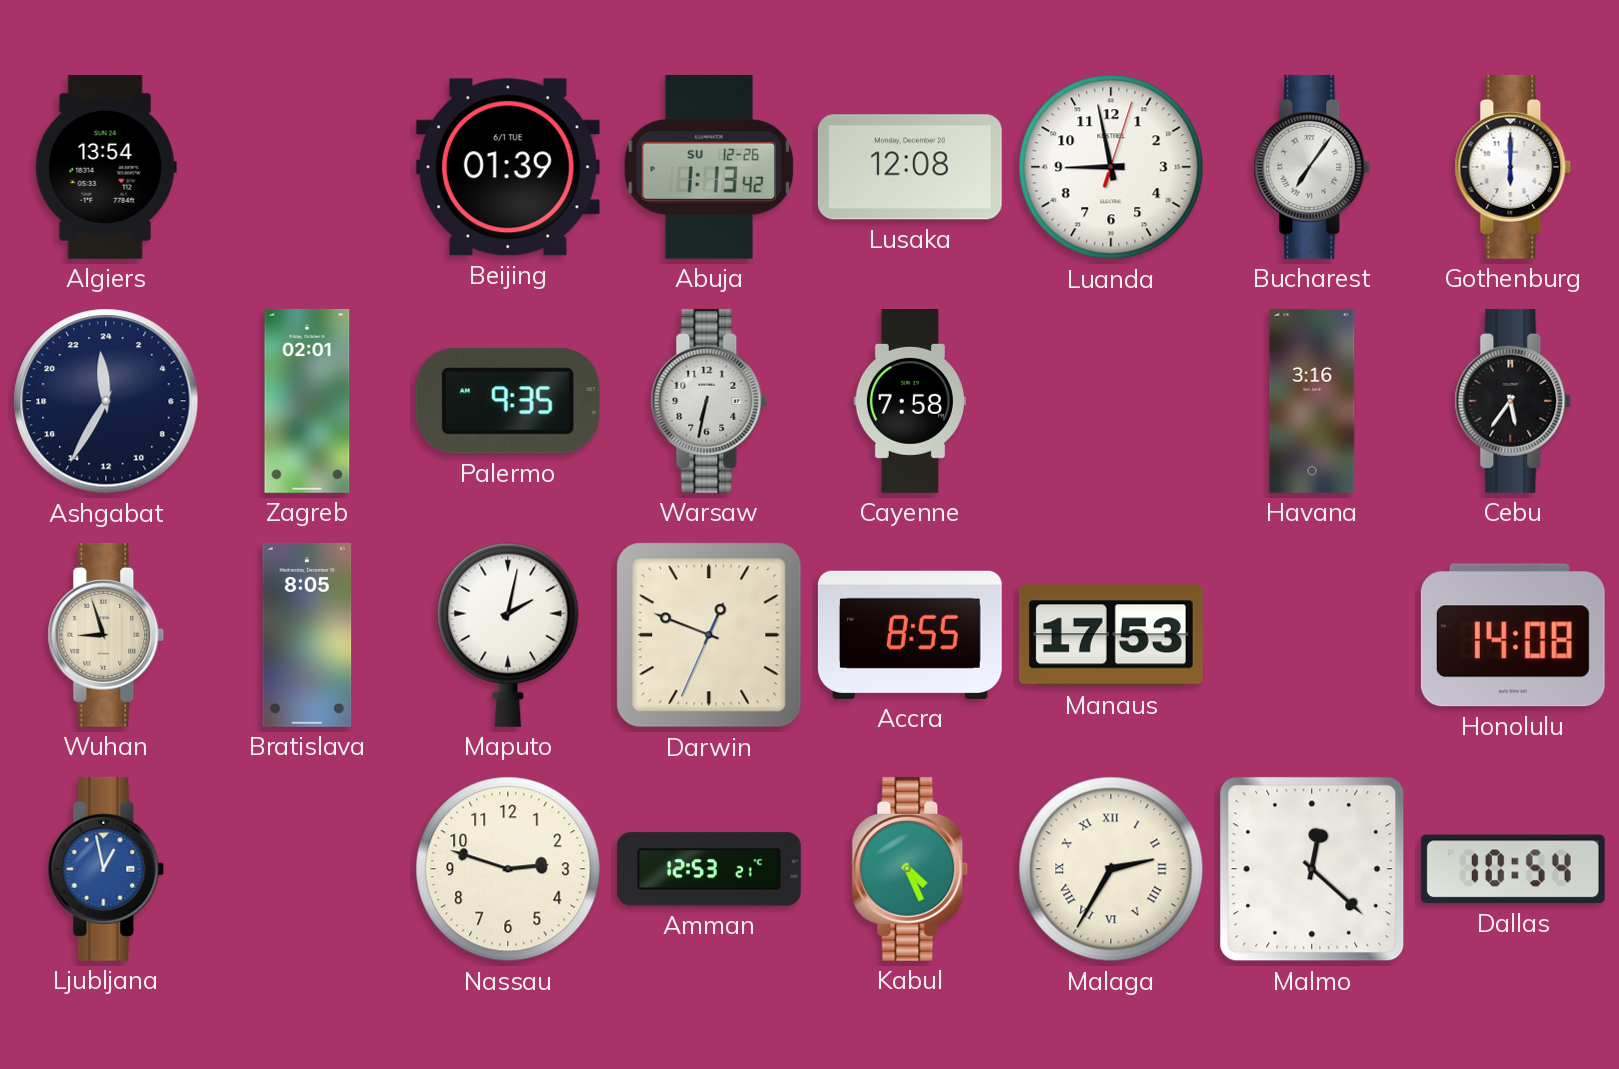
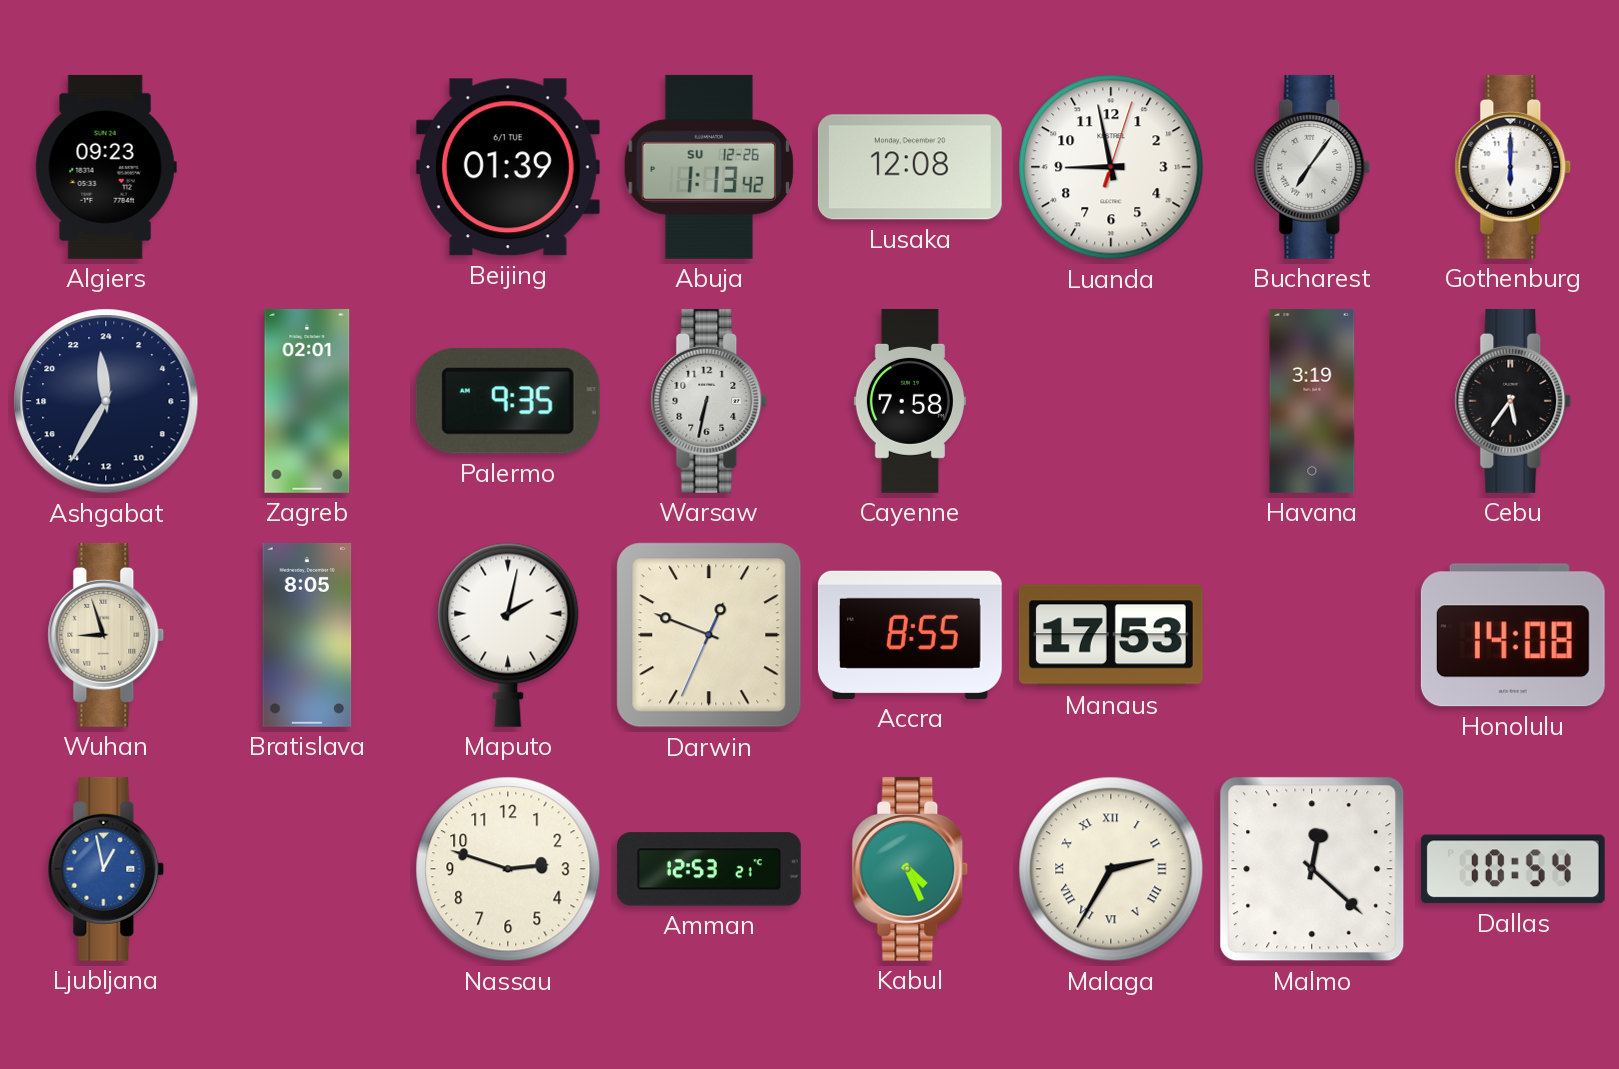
Algiers: 13:54 -> 09:23
Havana: 3:16 -> 3:19
